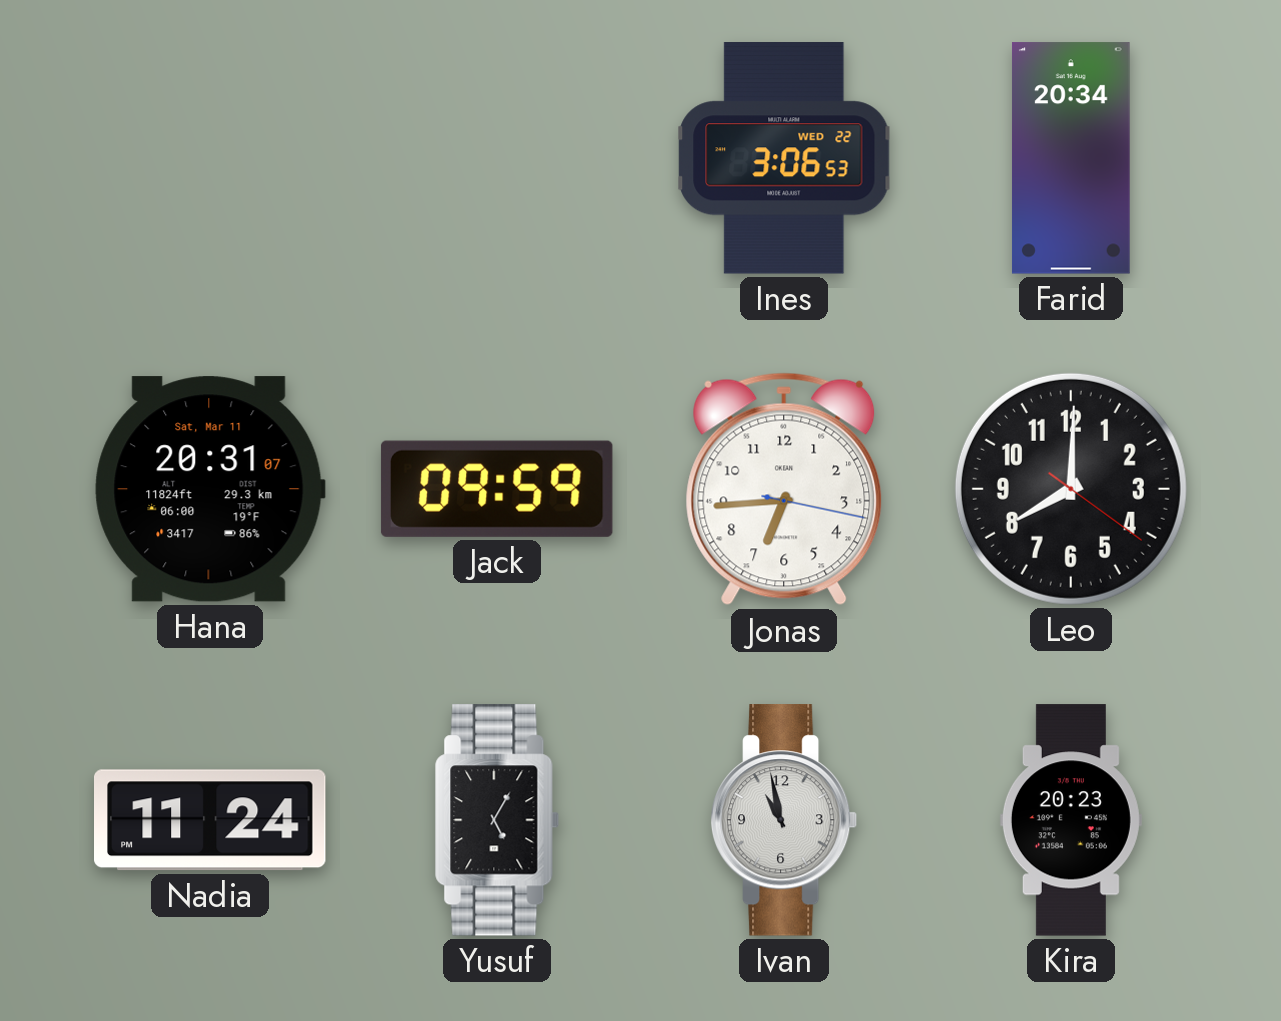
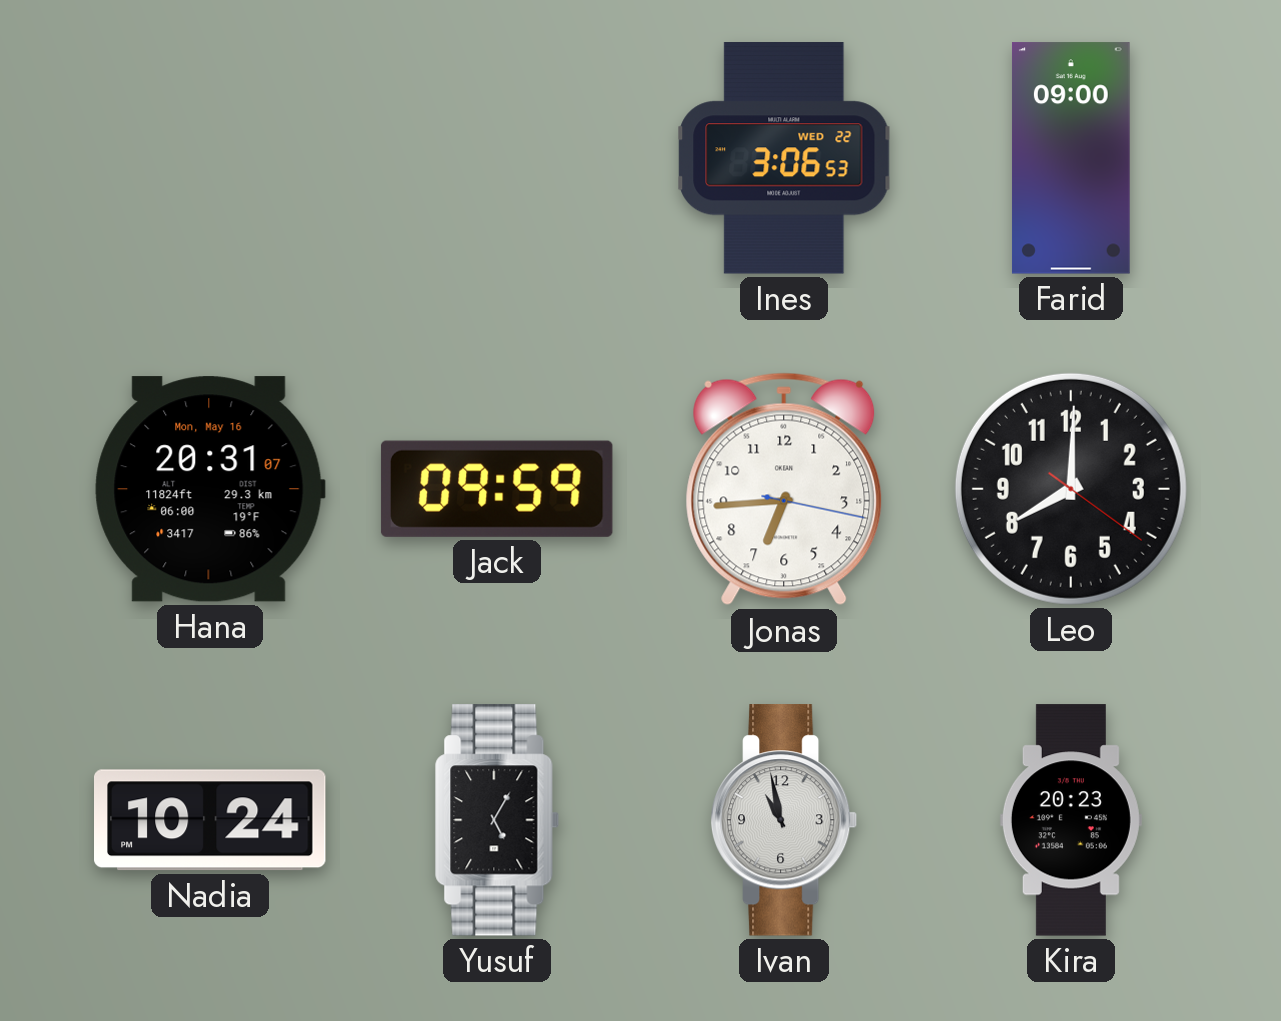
Farid: 20:34 -> 09:00
Hana date: Sat, Mar 11 -> Mon, May 16
Nadia: 11:24 -> 10:24
